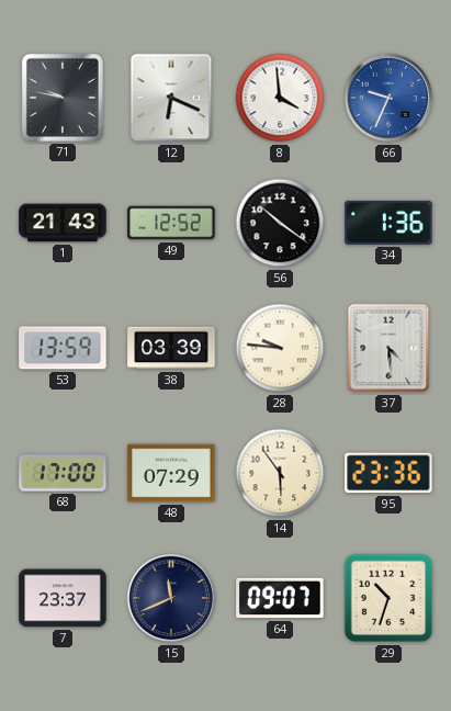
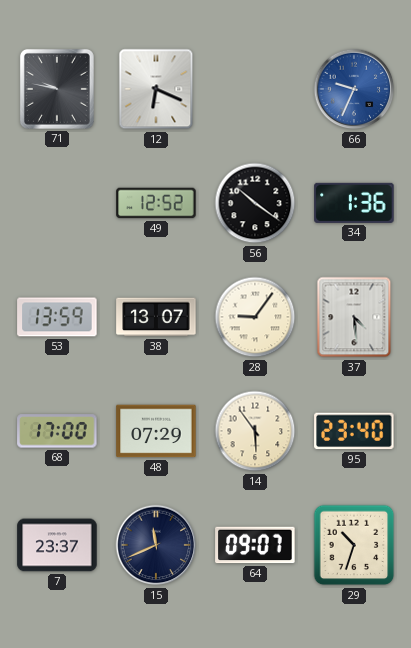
8: 3:59 -> none
1: 21:43 -> none
38: 03:39 -> 13:07
28: 9:46 -> 9:06
95: 23:36 -> 23:40
